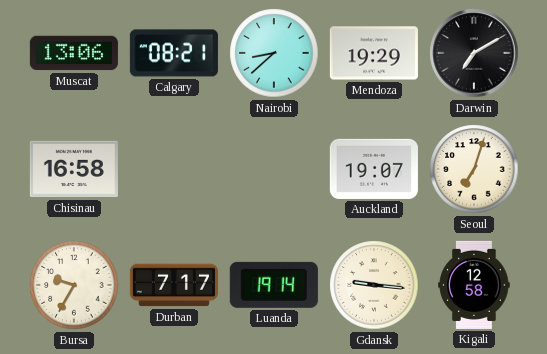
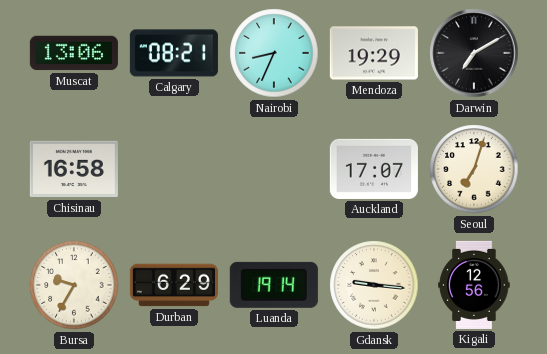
Nairobi: 8:38 -> 8:34
Auckland: 19:07 -> 17:07
Durban: 7:17 -> 6:29
Kigali: 12:58 -> 12:56
